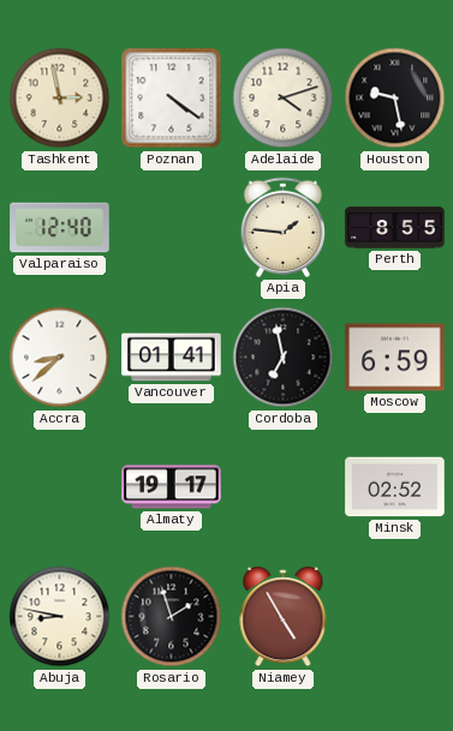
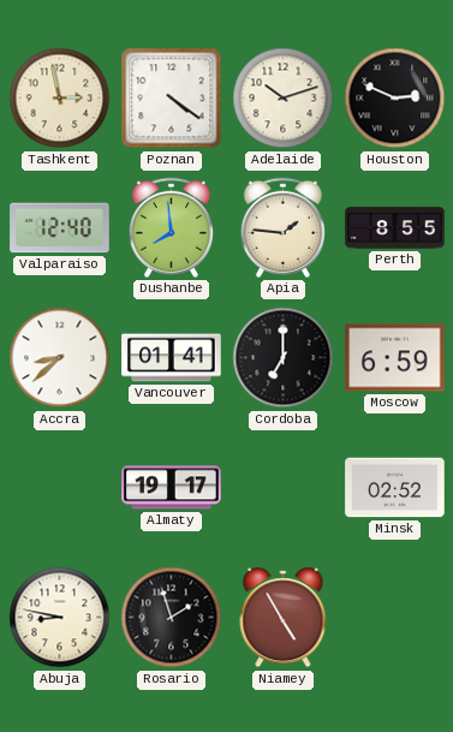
Adelaide: 4:12 -> 10:12
Houston: 9:28 -> 2:49
Dushanbe: none -> 7:59
Cordoba: 6:58 -> 7:00
